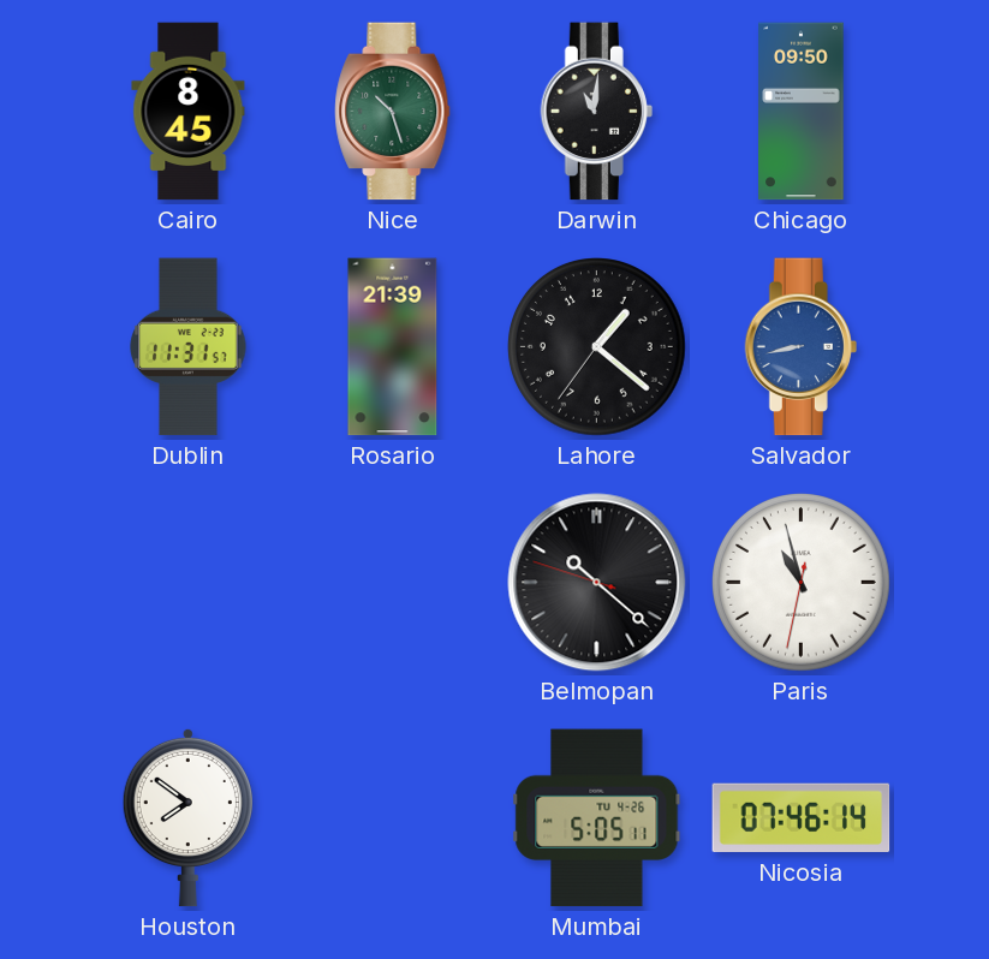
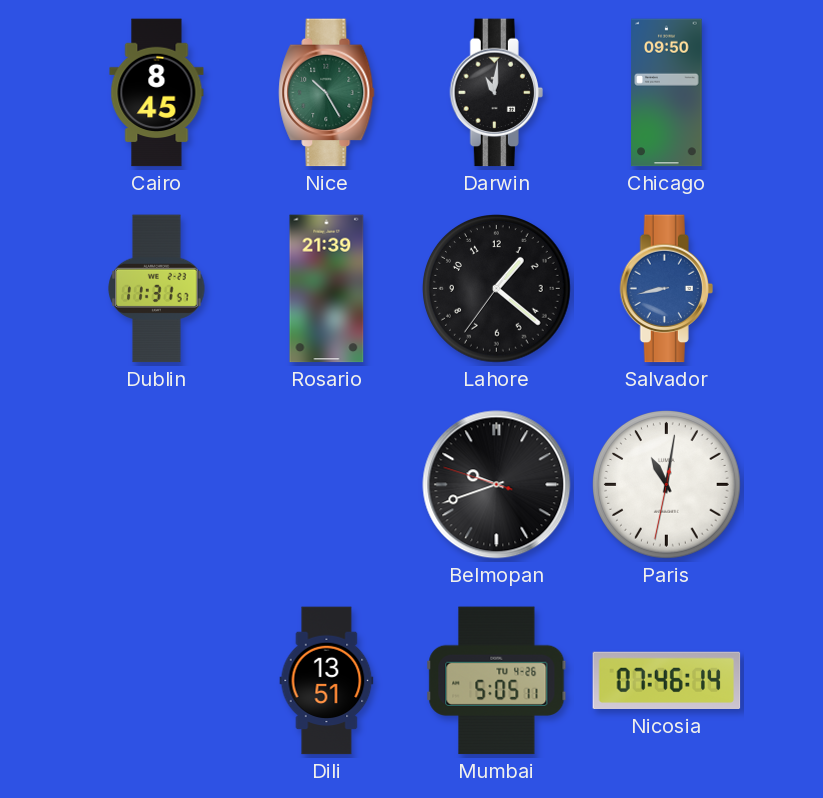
Nice: 10:27 -> 10:25
Belmopan: 10:21 -> 9:41
Paris: 10:57 -> 11:01
Houston: 7:51 -> none
Dili: none -> 13:51
